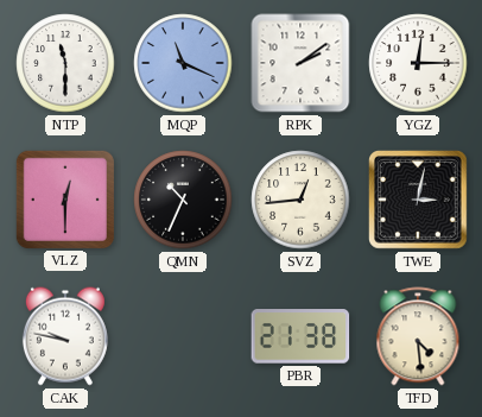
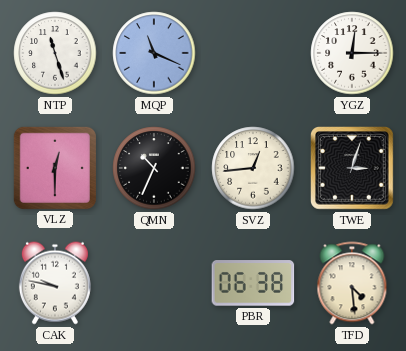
NTP: 11:30 -> 11:27
RPK: 2:09 -> none
TWE: 3:02 -> 3:03
PBR: 21:38 -> 06:38
